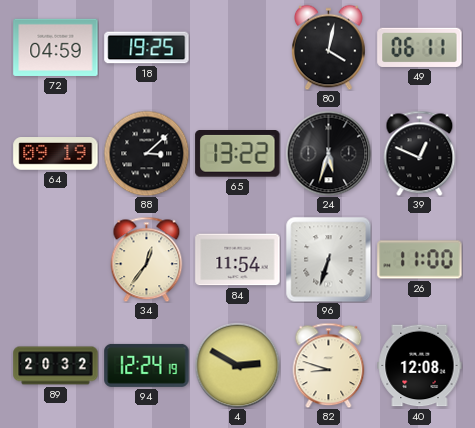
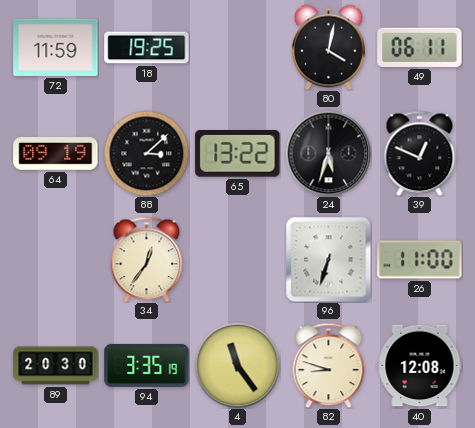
72: 04:59 -> 11:59
84: 11:54 -> none
89: 20:32 -> 20:30
94: 12:24 -> 3:35
4: 2:50 -> 11:24
